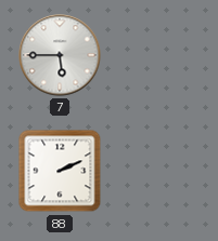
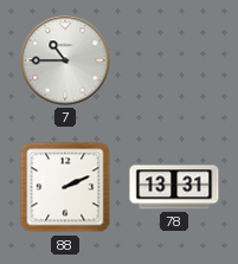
7: 5:45 -> 10:45
78: none -> 13:31
